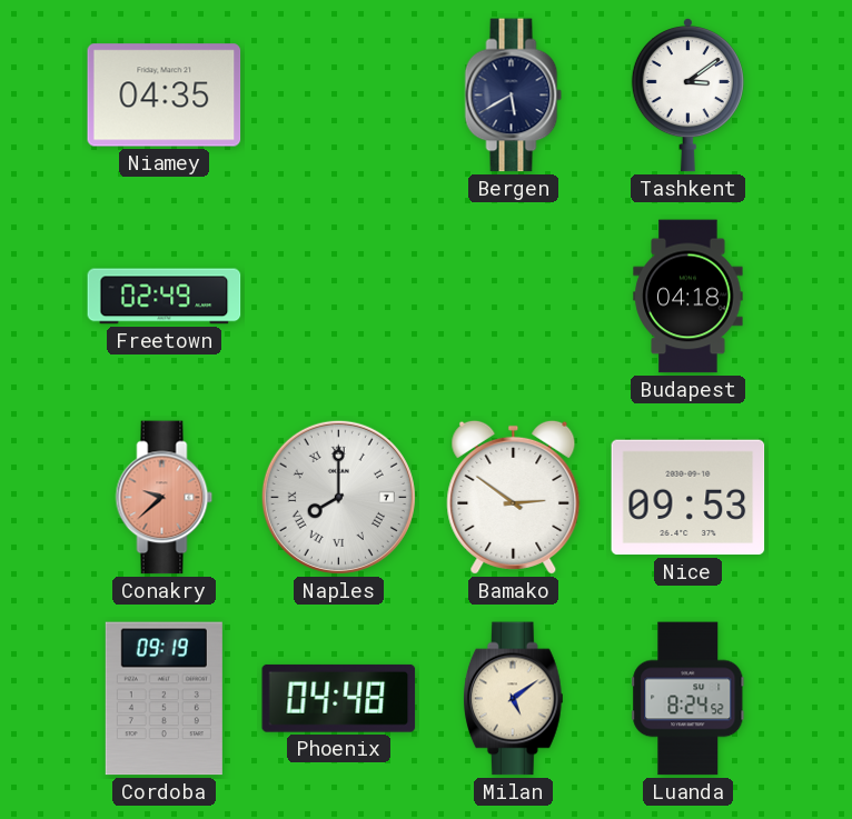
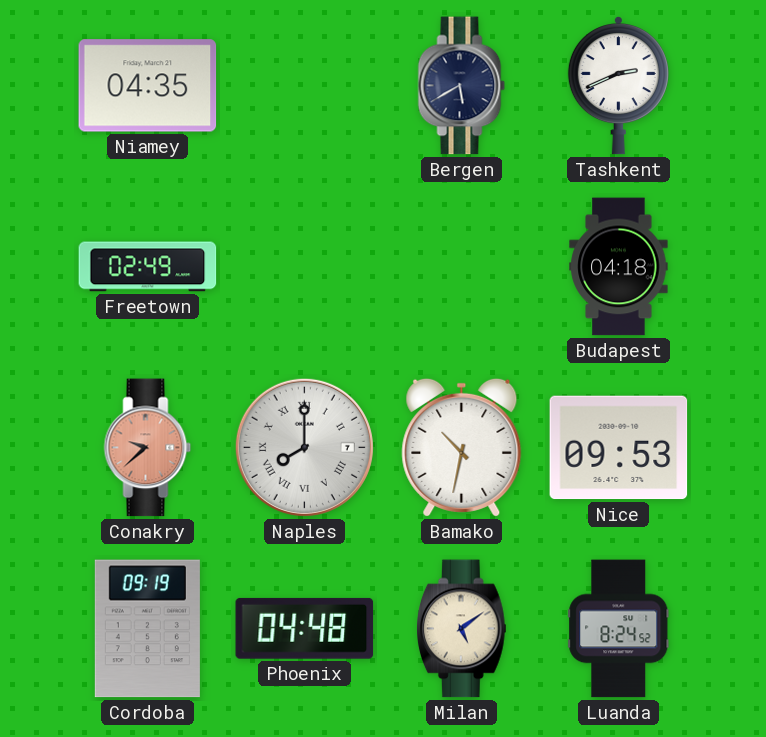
Tashkent: 3:09 -> 2:41
Bamako: 2:51 -> 10:32
